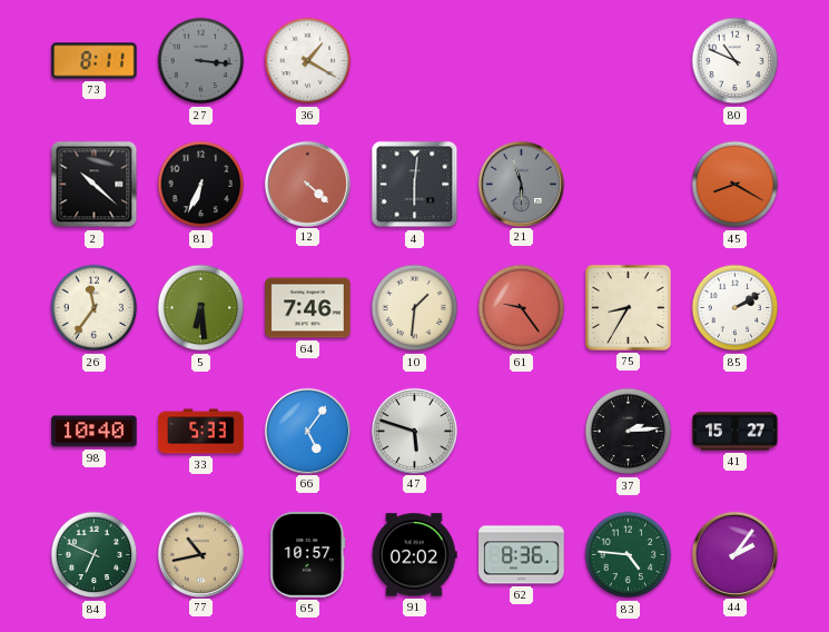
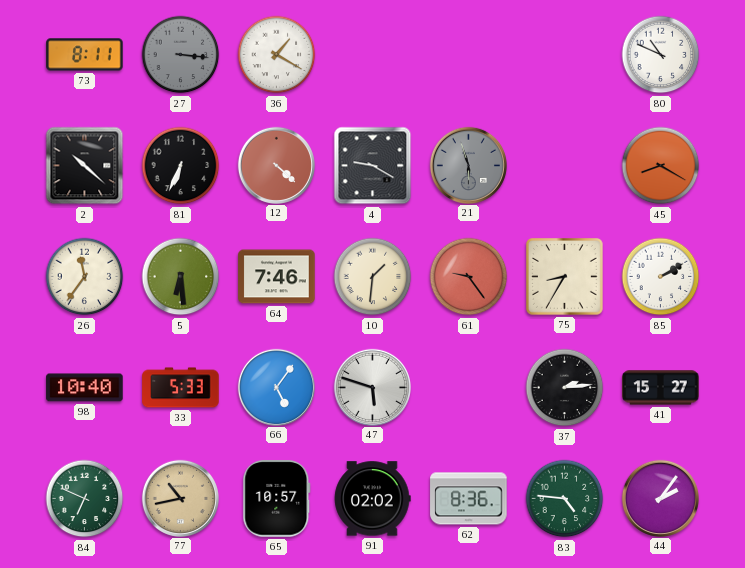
4: 6:01 -> 9:20
